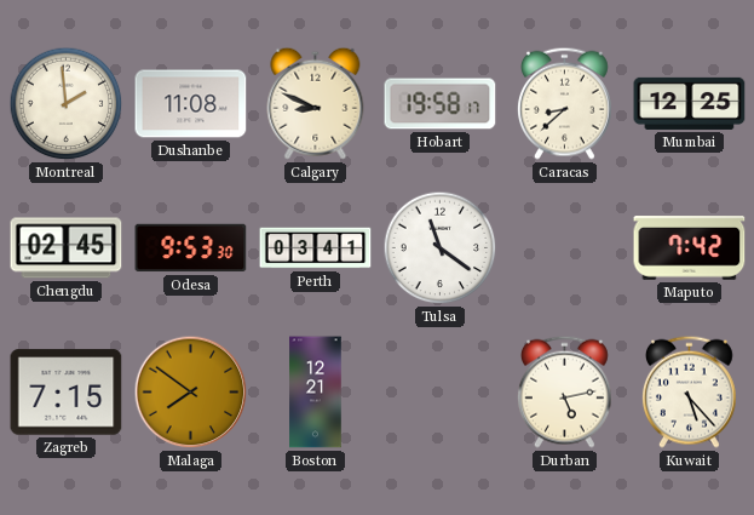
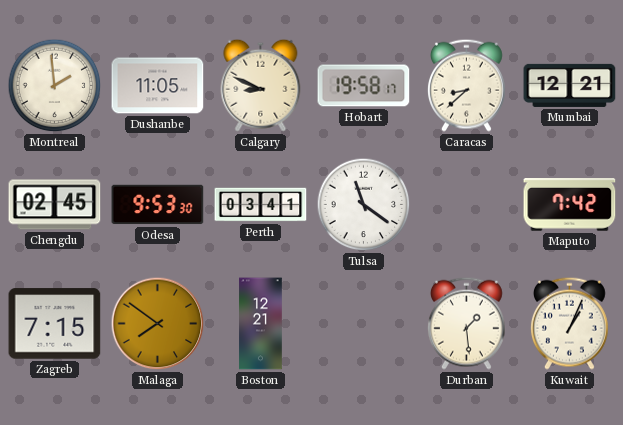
Dushanbe: 11:08 -> 11:05
Mumbai: 12:25 -> 12:21
Durban: 5:13 -> 1:29
Kuwait: 5:23 -> 1:04
